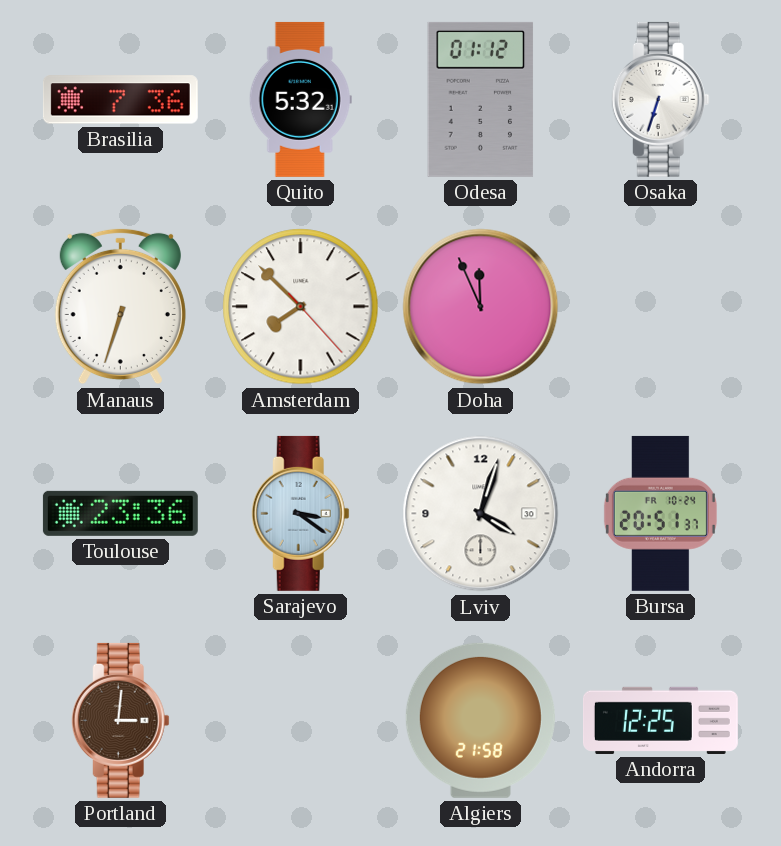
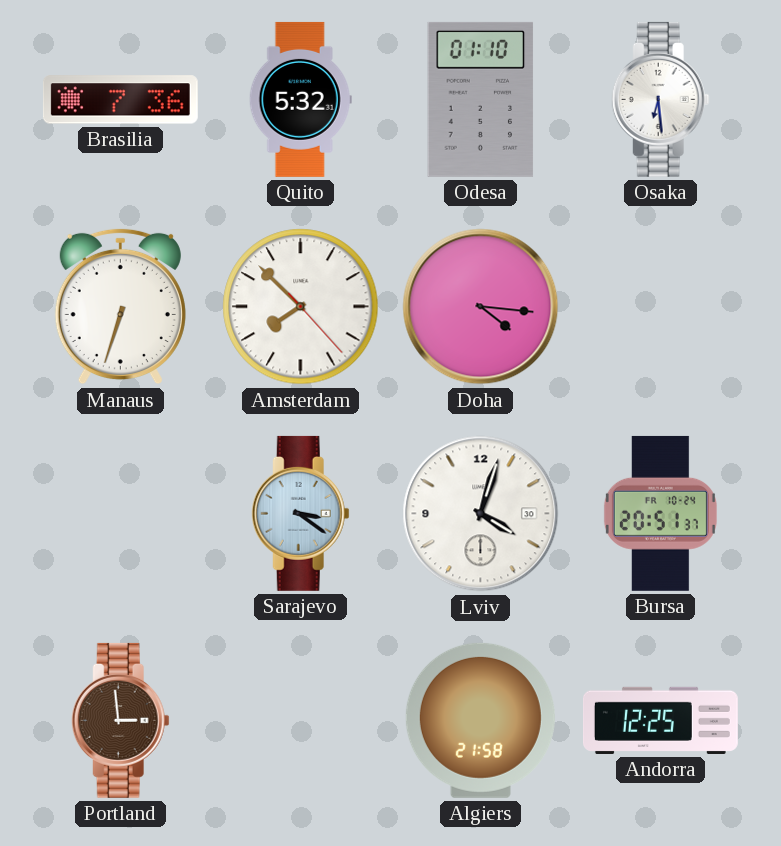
Odesa: 01:12 -> 01:10
Osaka: 6:33 -> 6:29
Doha: 11:56 -> 4:16
Toulouse: 23:36 -> none
Portland: 3:01 -> 2:59
